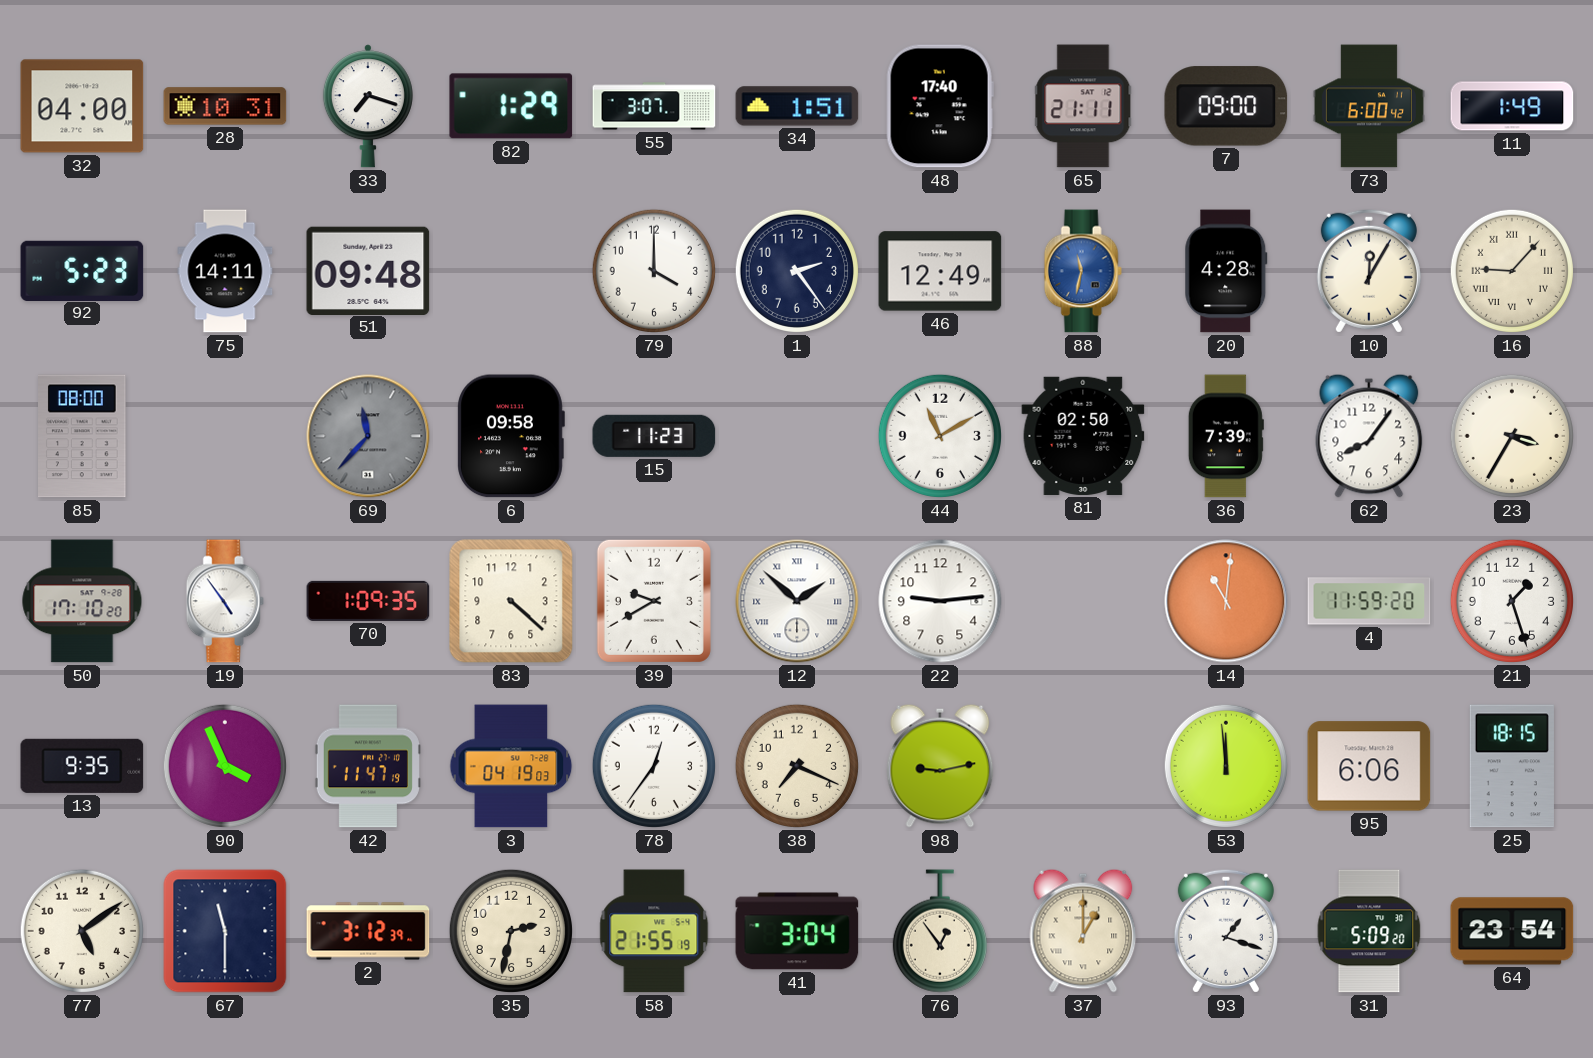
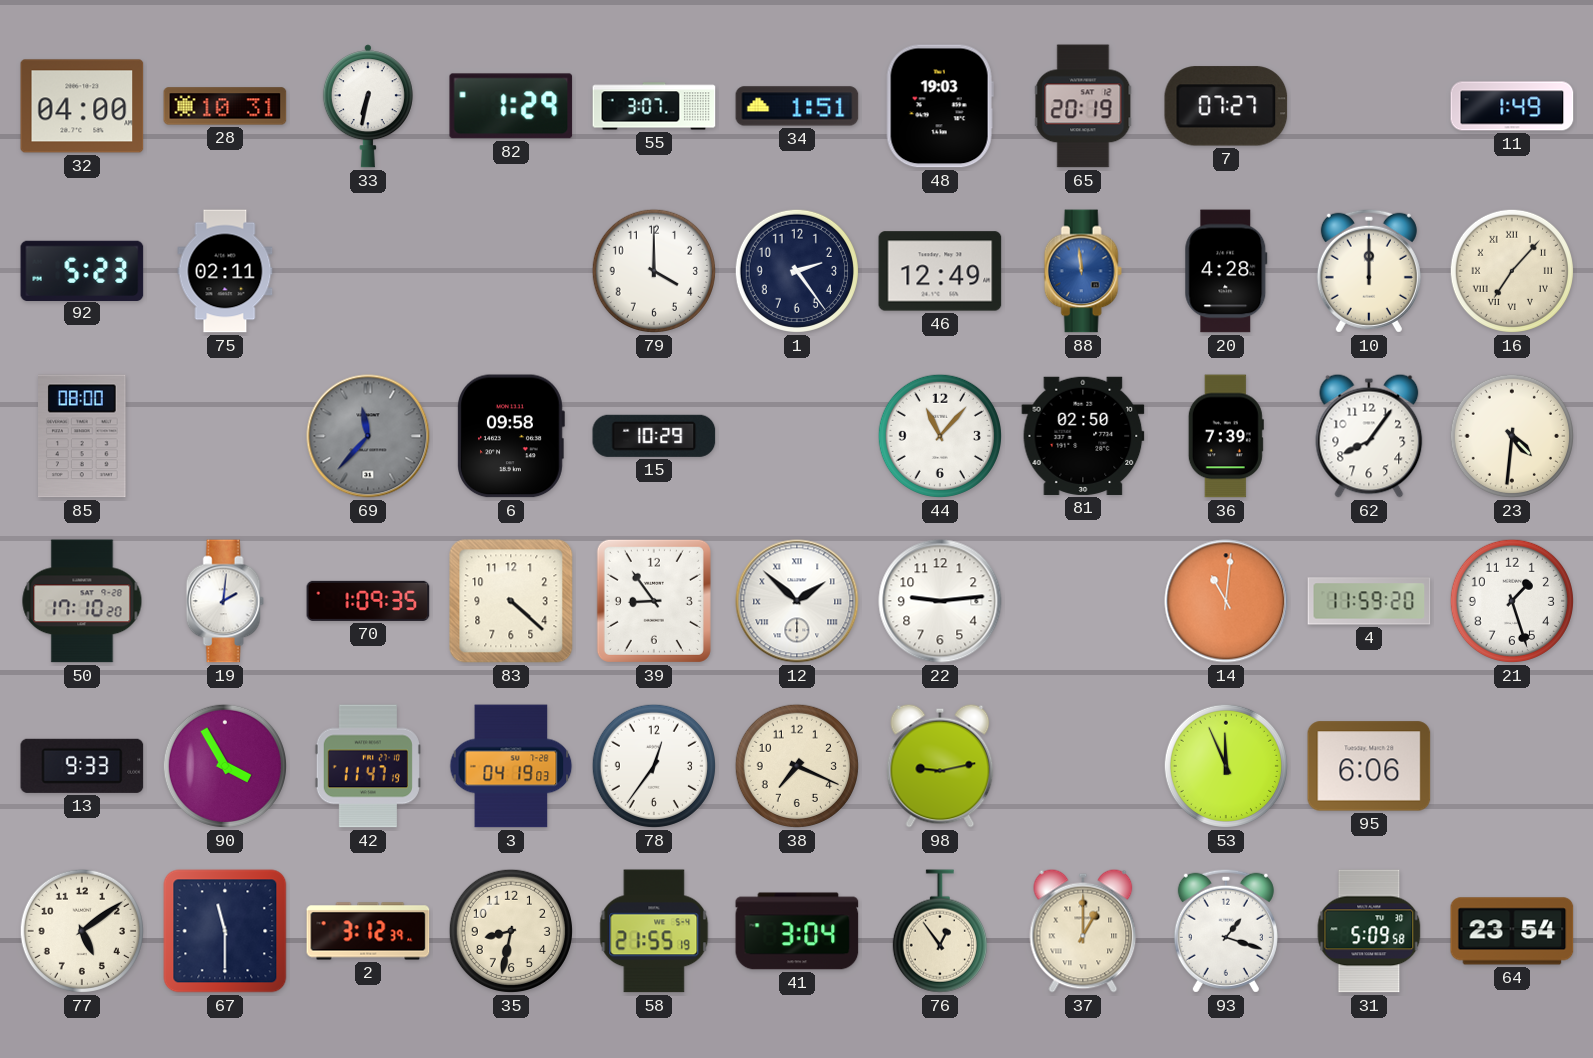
33: 7:18 -> 6:32
48: 17:40 -> 19:03
65: 21:11 -> 20:19
7: 09:00 -> 07:27
73: 6:00 -> none
75: 14:11 -> 02:11
51: 09:48 -> none
88: 11:32 -> 11:59
10: 12:05 -> 12:00
16: 9:07 -> 7:07
15: 11:23 -> 10:29
44: 11:10 -> 11:07
23: 3:35 -> 4:31
19: 4:54 -> 2:01
39: 9:40 -> 8:54
13: 9:35 -> 9:33
90: 3:56 -> 3:55
53: 11:59 -> 11:56
25: 18:15 -> none
35: 2:32 -> 8:32
31: 5:09:20 -> 5:09:58
